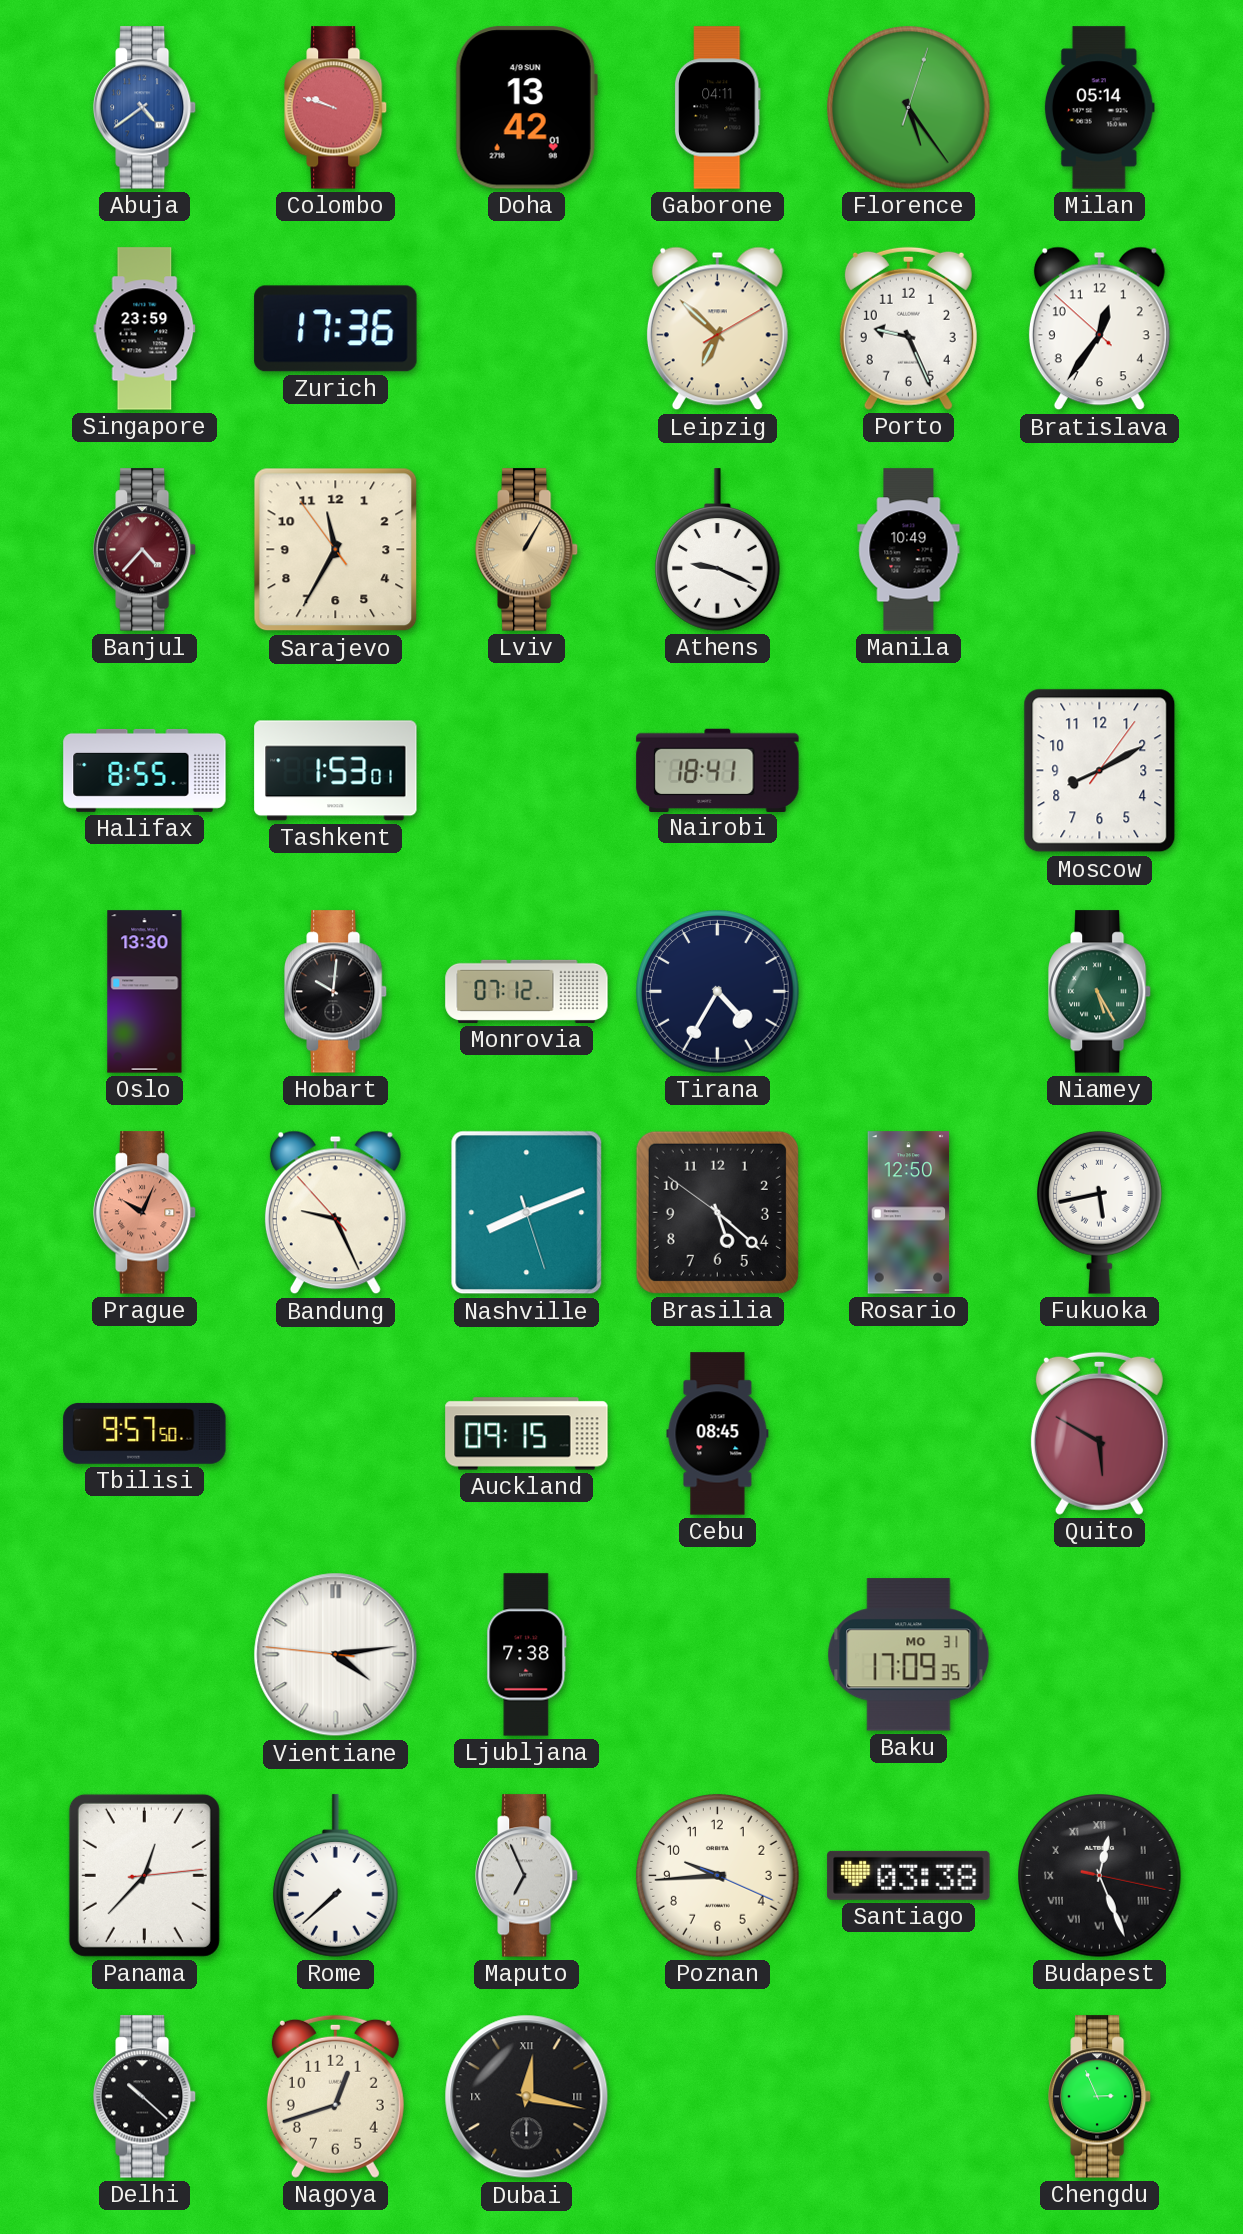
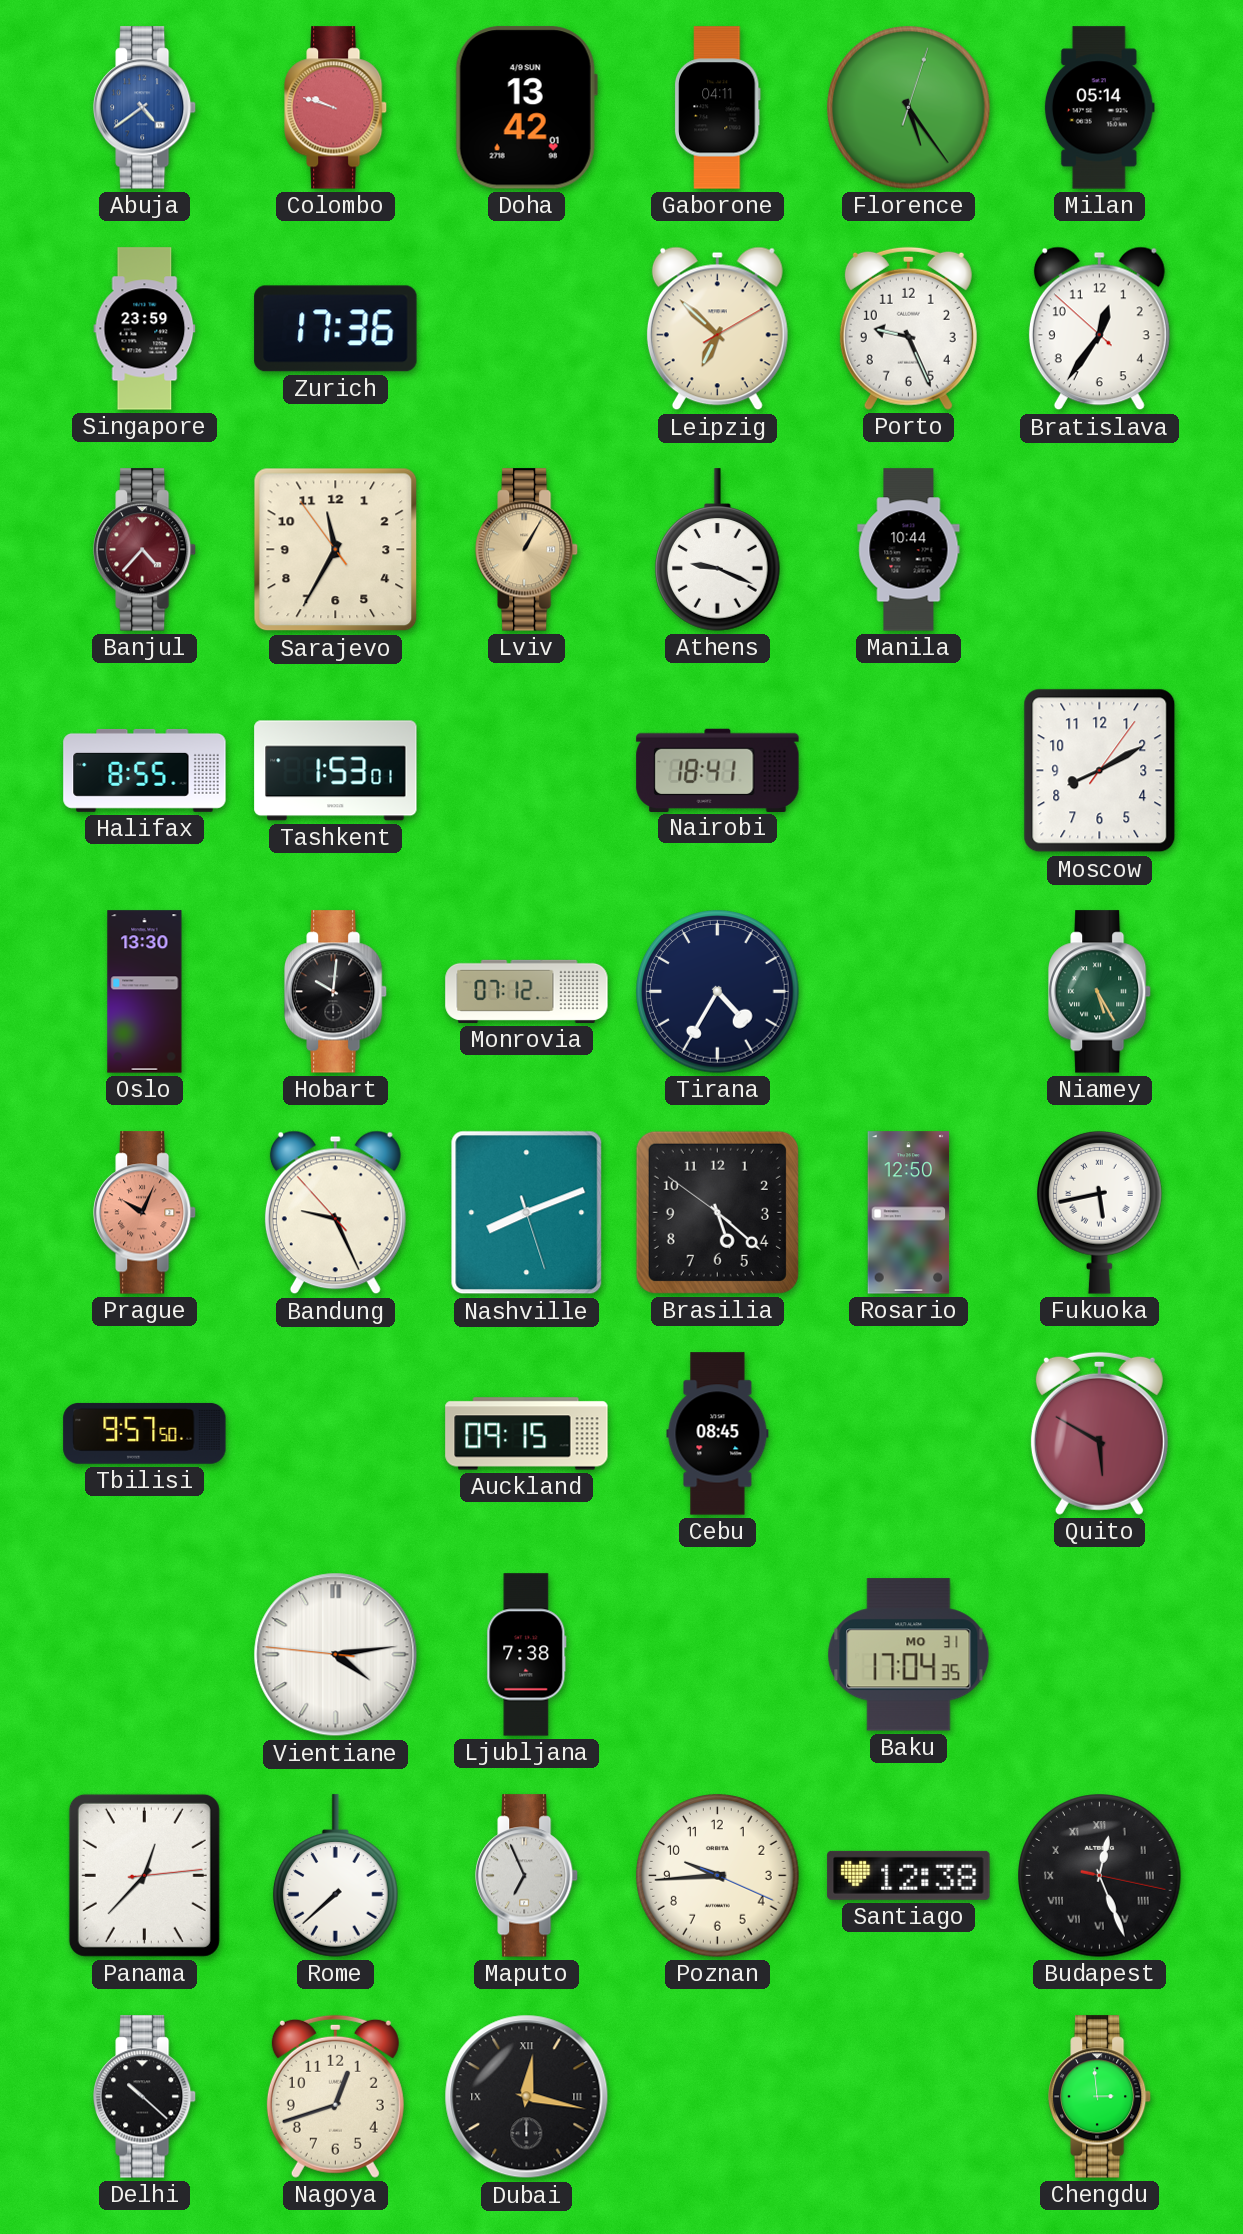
Manila: 10:49 -> 10:44
Baku: 17:09 -> 17:04
Santiago: 03:38 -> 12:38
Chengdu: 2:56 -> 2:59
